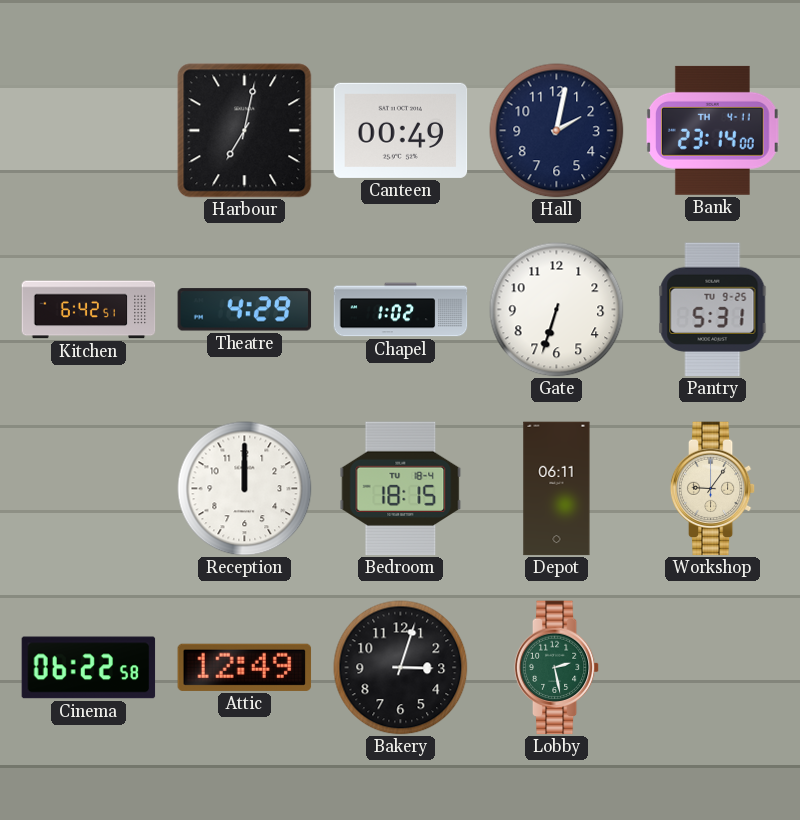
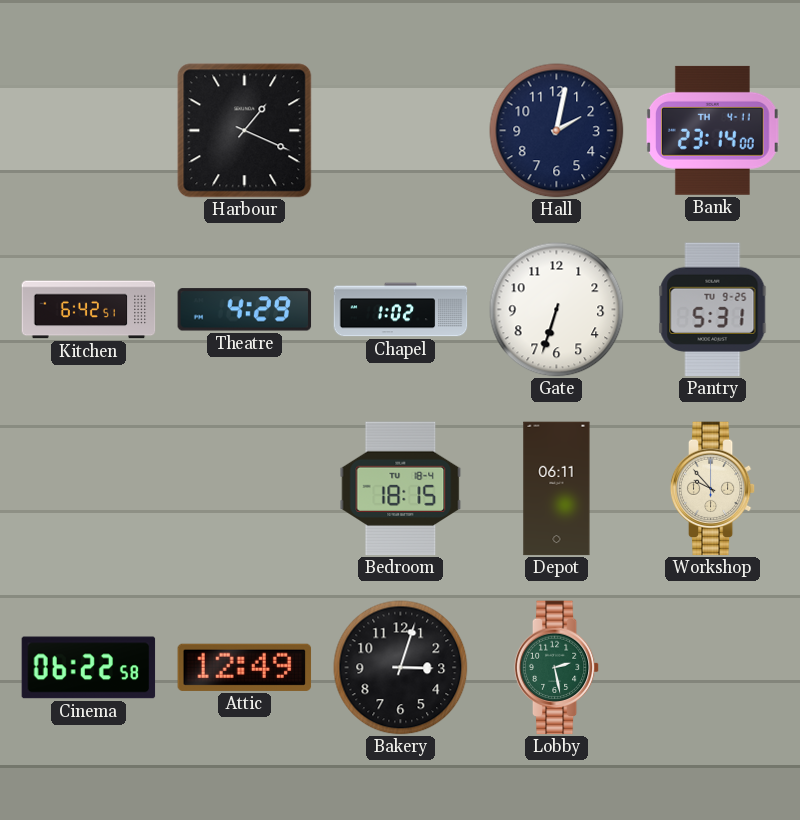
Harbour: 7:02 -> 1:19
Canteen: 00:49 -> none
Reception: 12:00 -> none
Workshop: 9:06 -> 9:53
